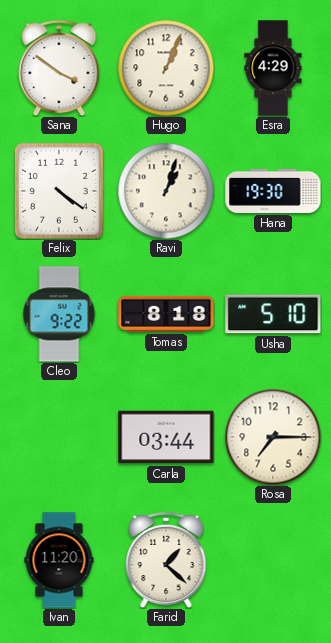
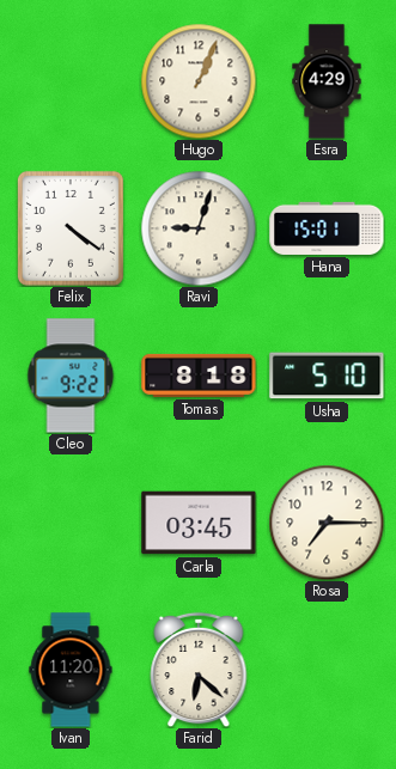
Sana: 3:51 -> none
Ravi: 1:03 -> 9:03
Hana: 19:30 -> 15:01
Carla: 03:44 -> 03:45
Farid: 1:22 -> 6:22
